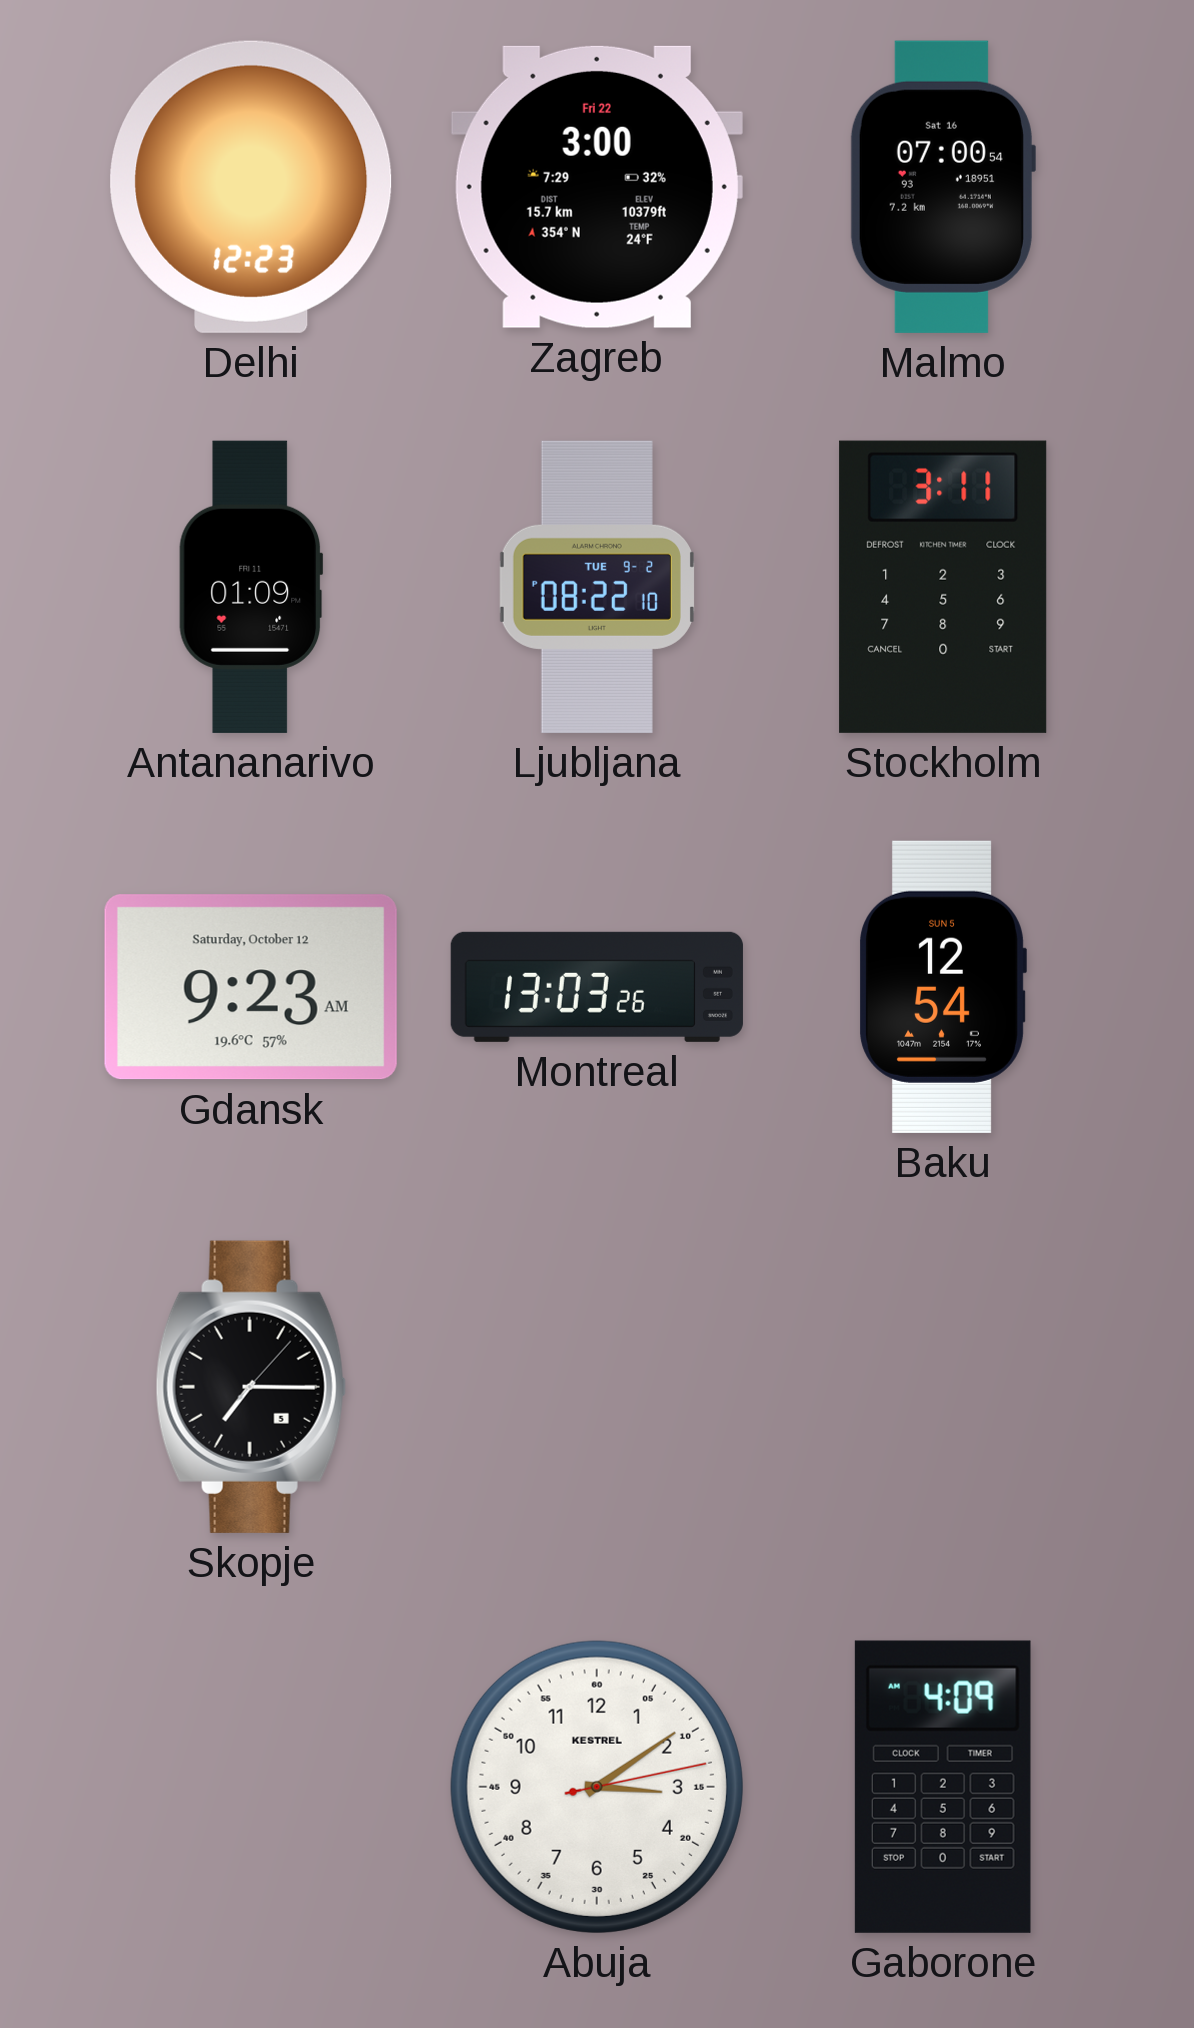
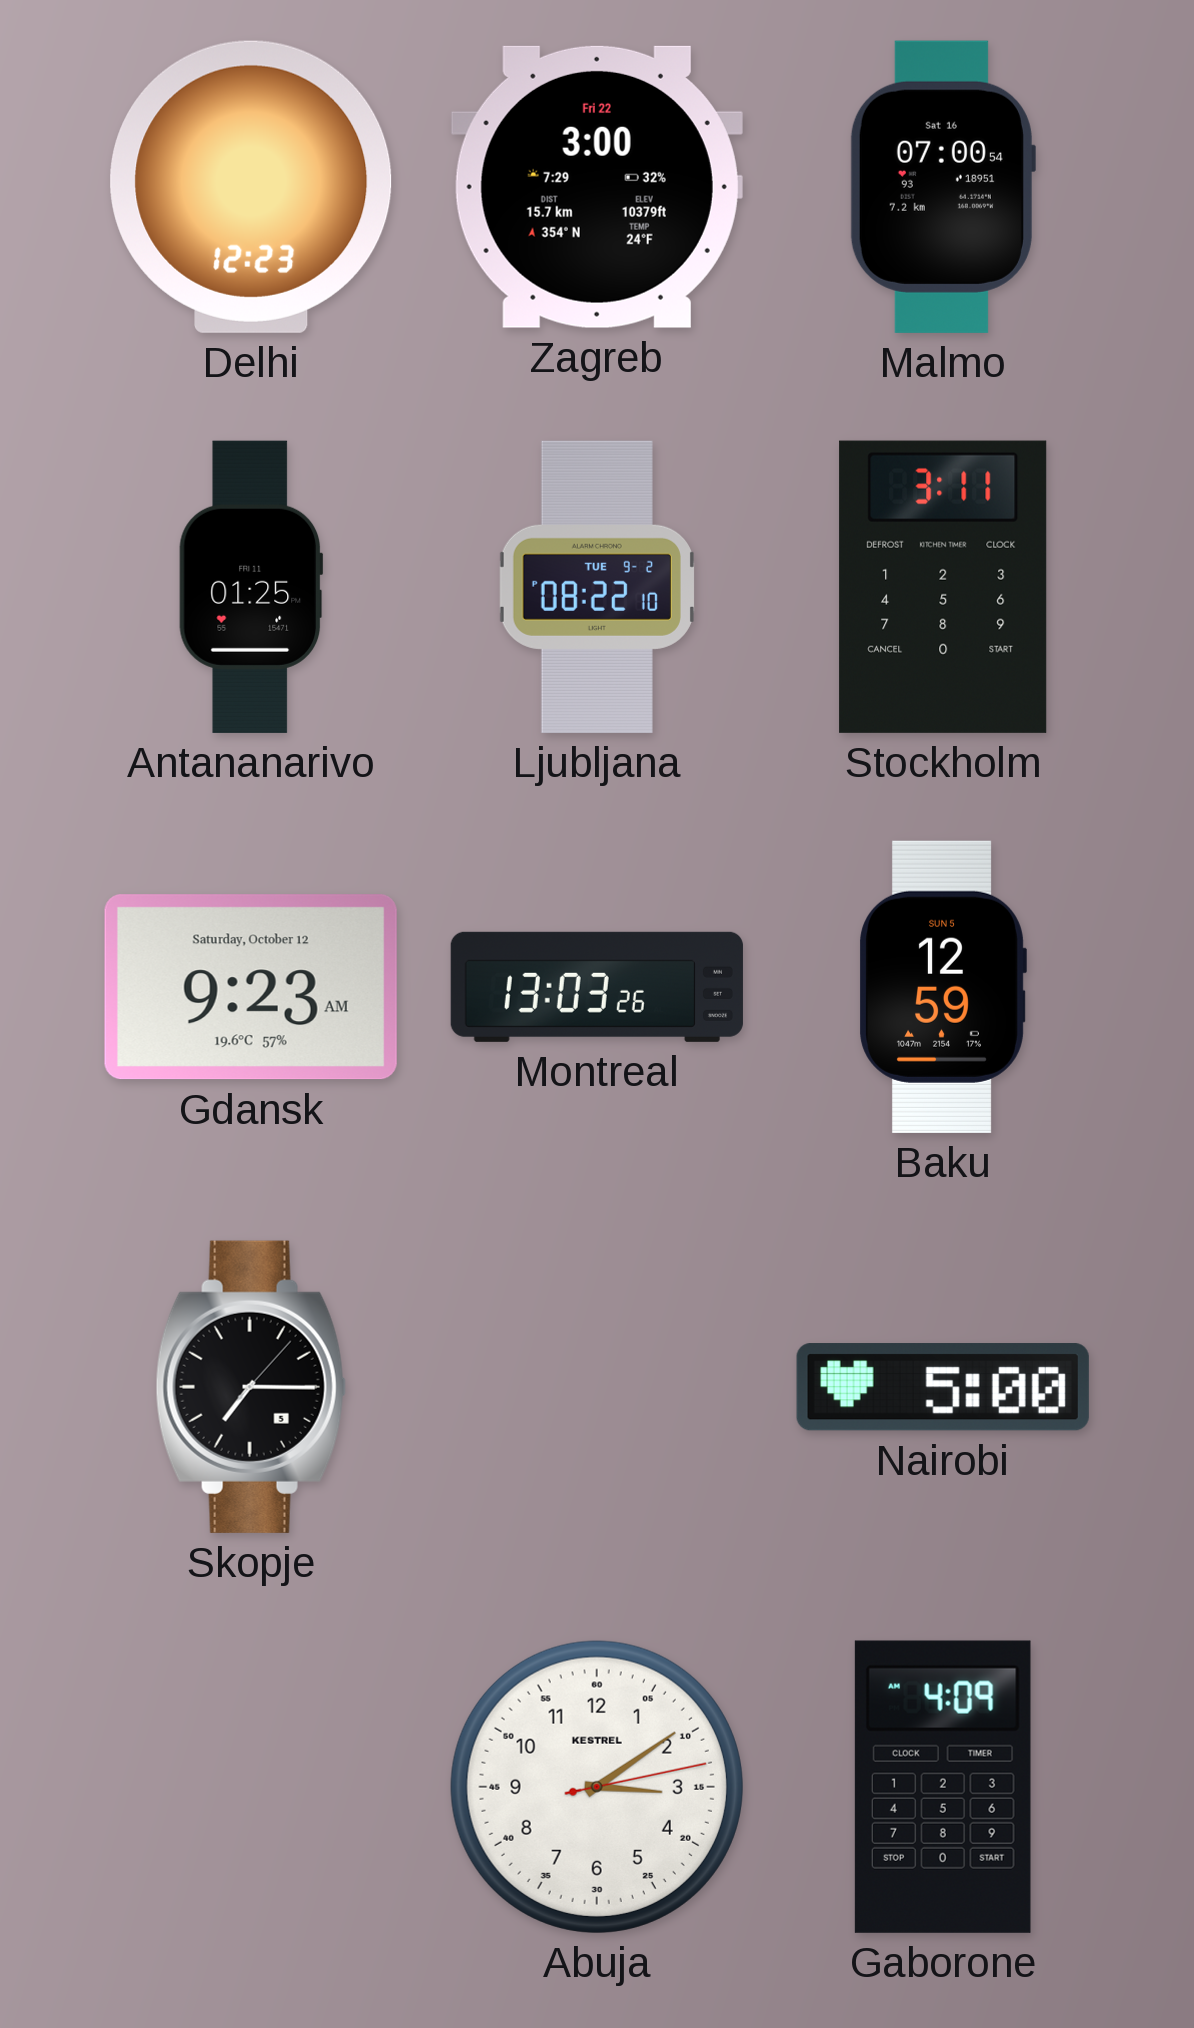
Antananarivo: 01:09 -> 01:25
Baku: 12:54 -> 12:59
Nairobi: none -> 5:00
